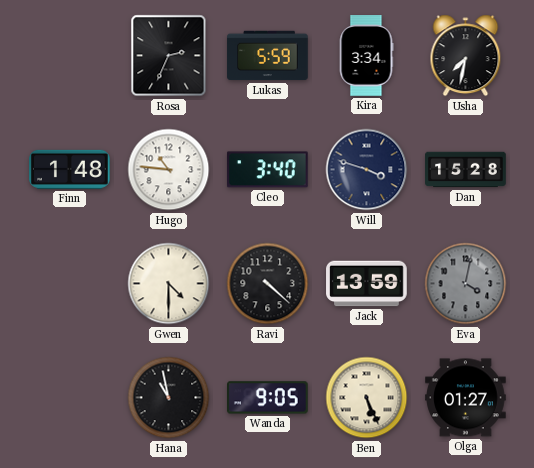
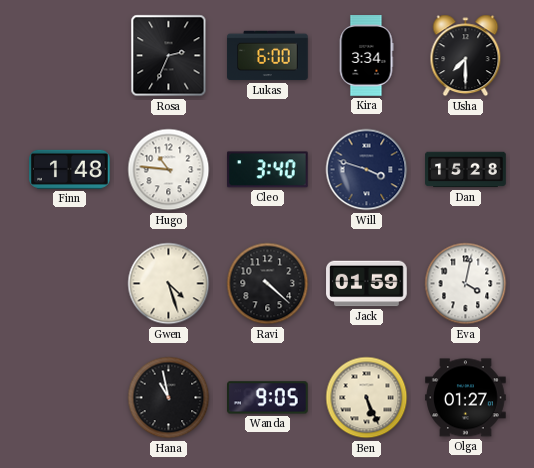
Lukas: 5:59 -> 6:00
Usha: 7:32 -> 7:30
Gwen: 4:30 -> 4:27
Jack: 13:59 -> 01:59
Eva dial: grey -> white
